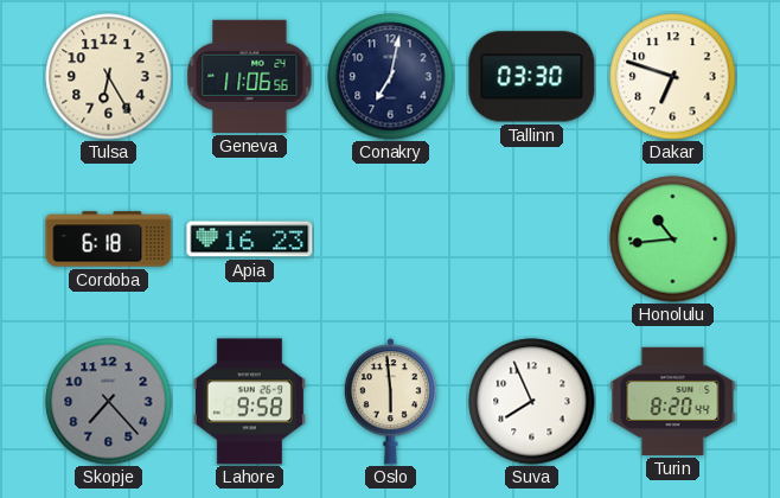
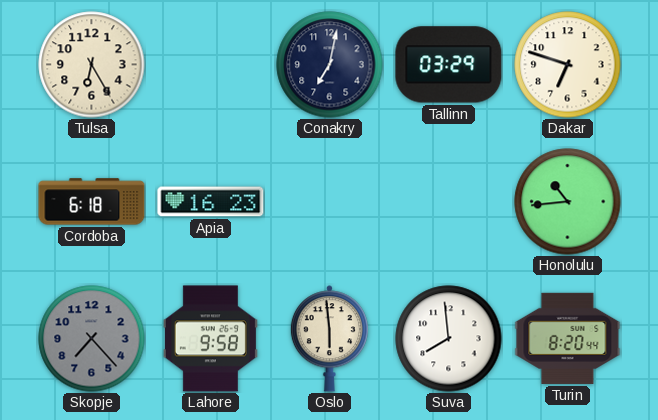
Geneva: 11:06 -> none
Tallinn: 03:30 -> 03:29
Suva: 7:56 -> 7:59
